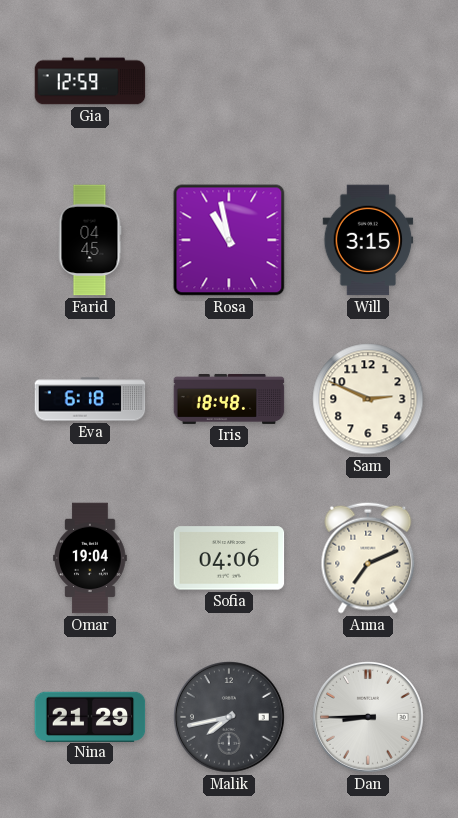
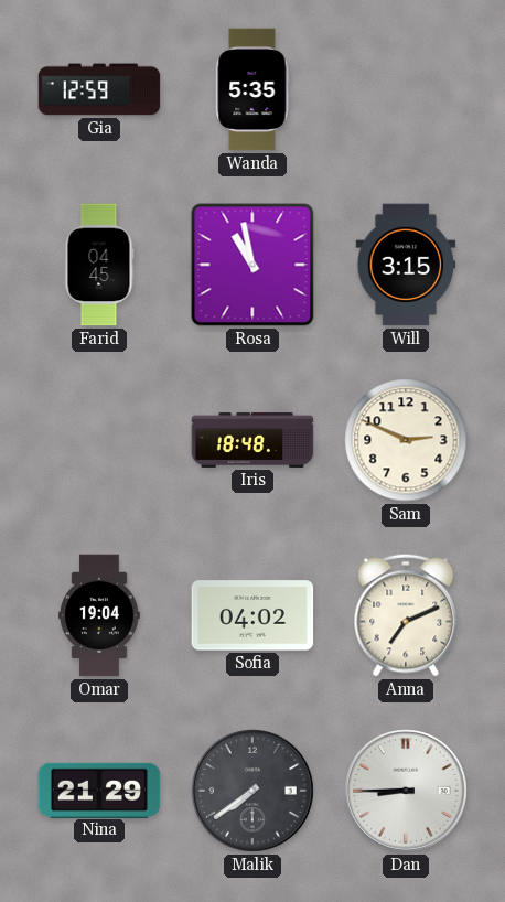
Wanda: none -> 5:35
Eva: 6:18 -> none
Sofia: 04:06 -> 04:02
Malik: 7:43 -> 7:39
